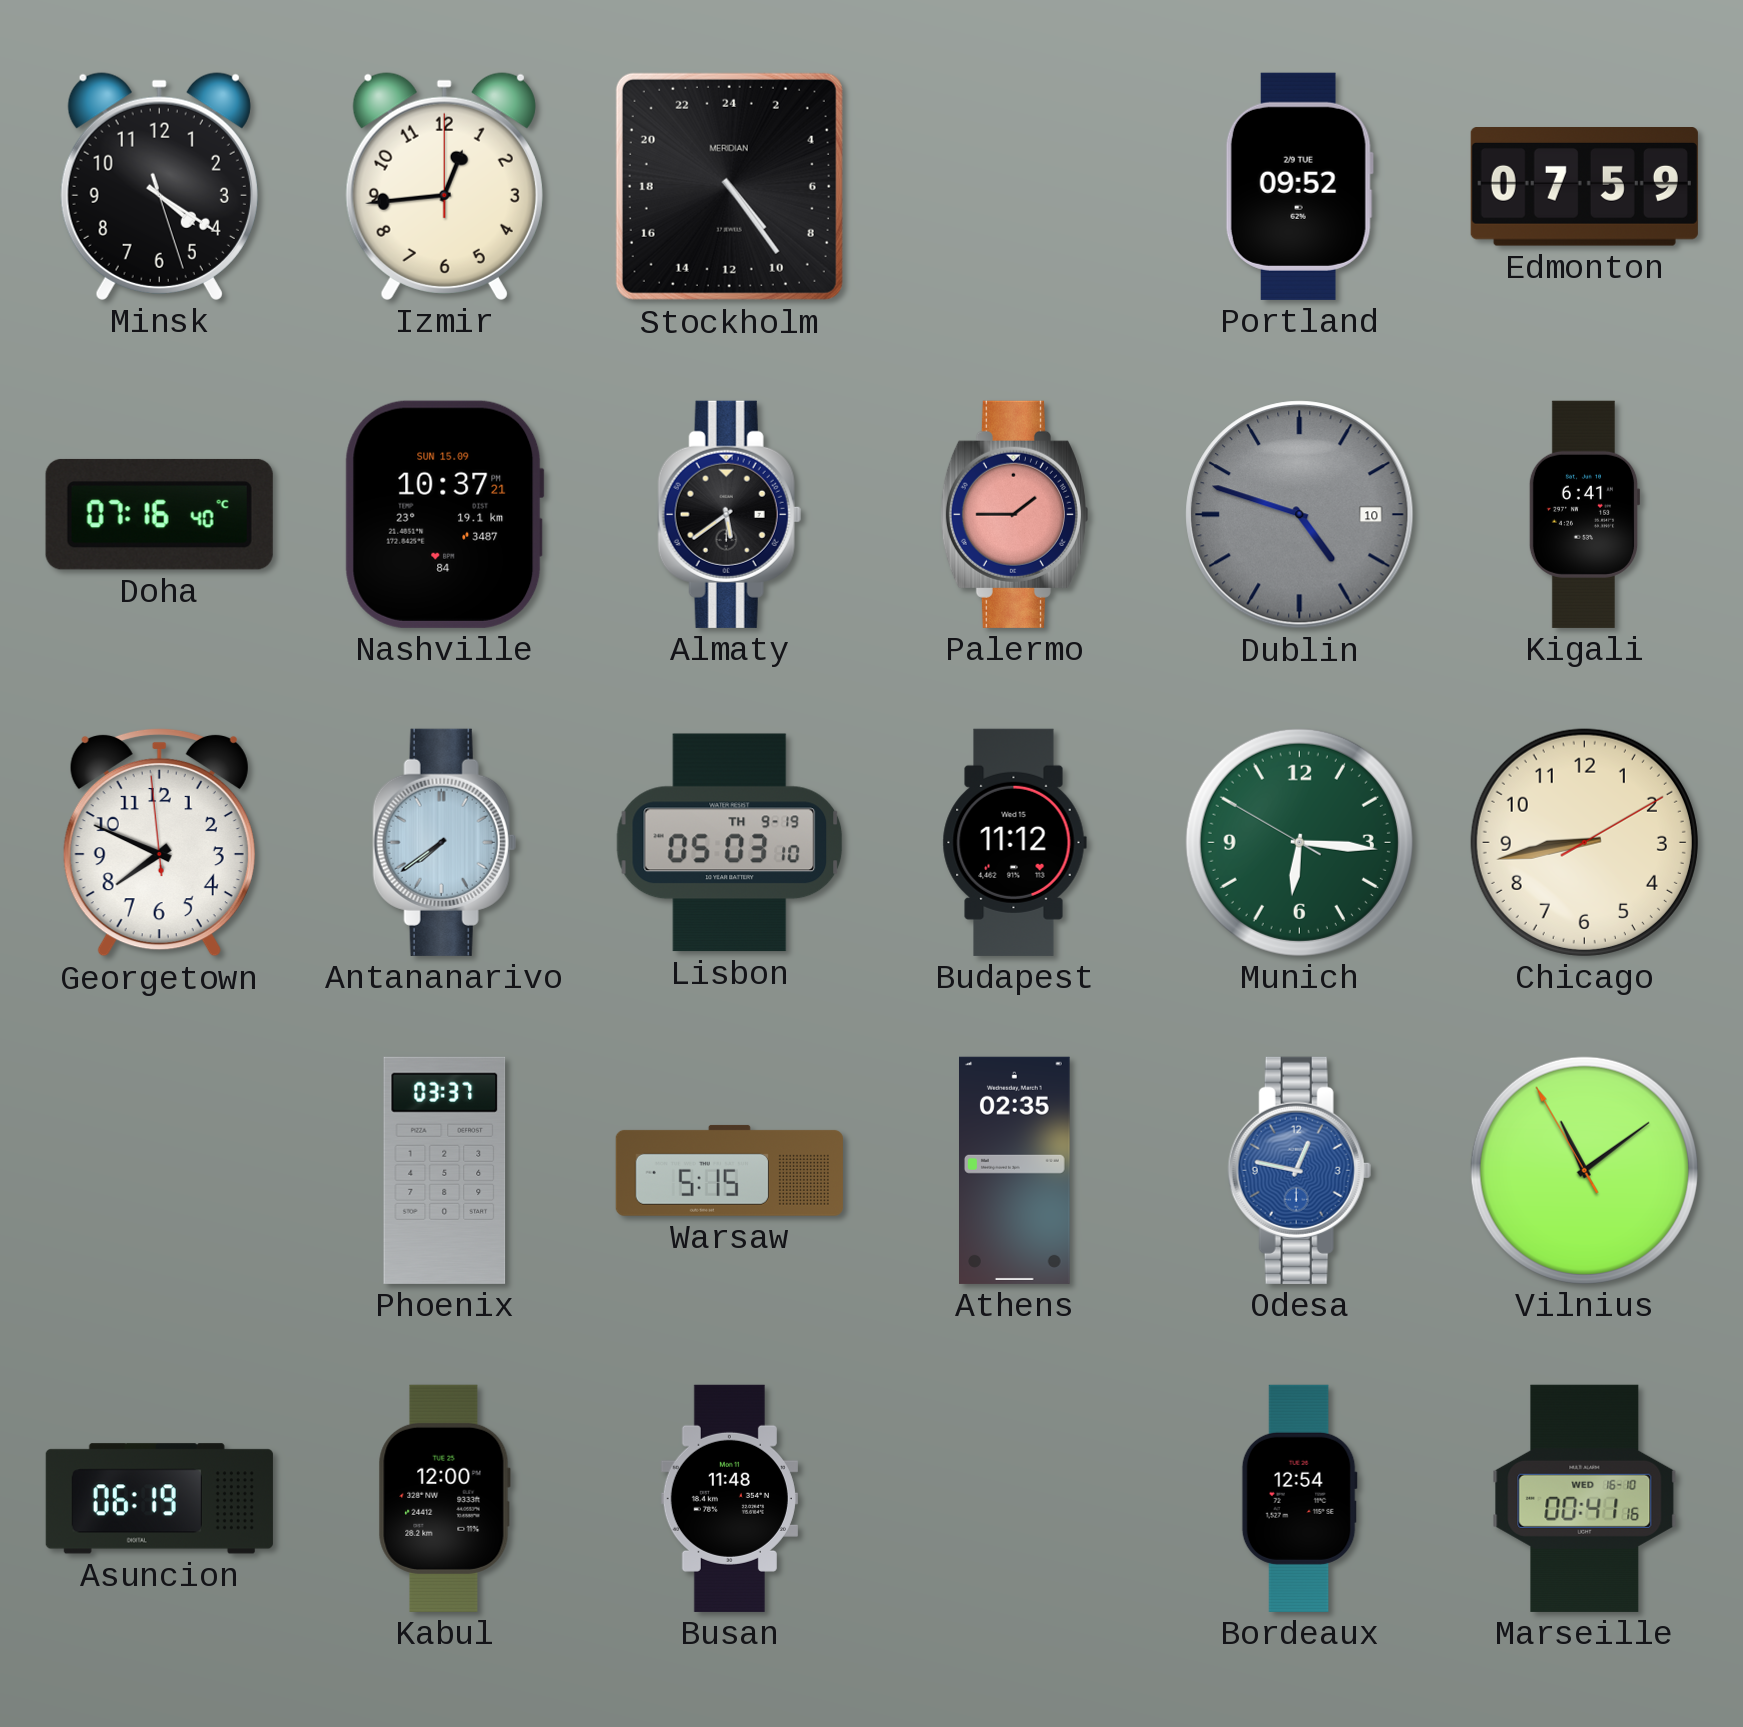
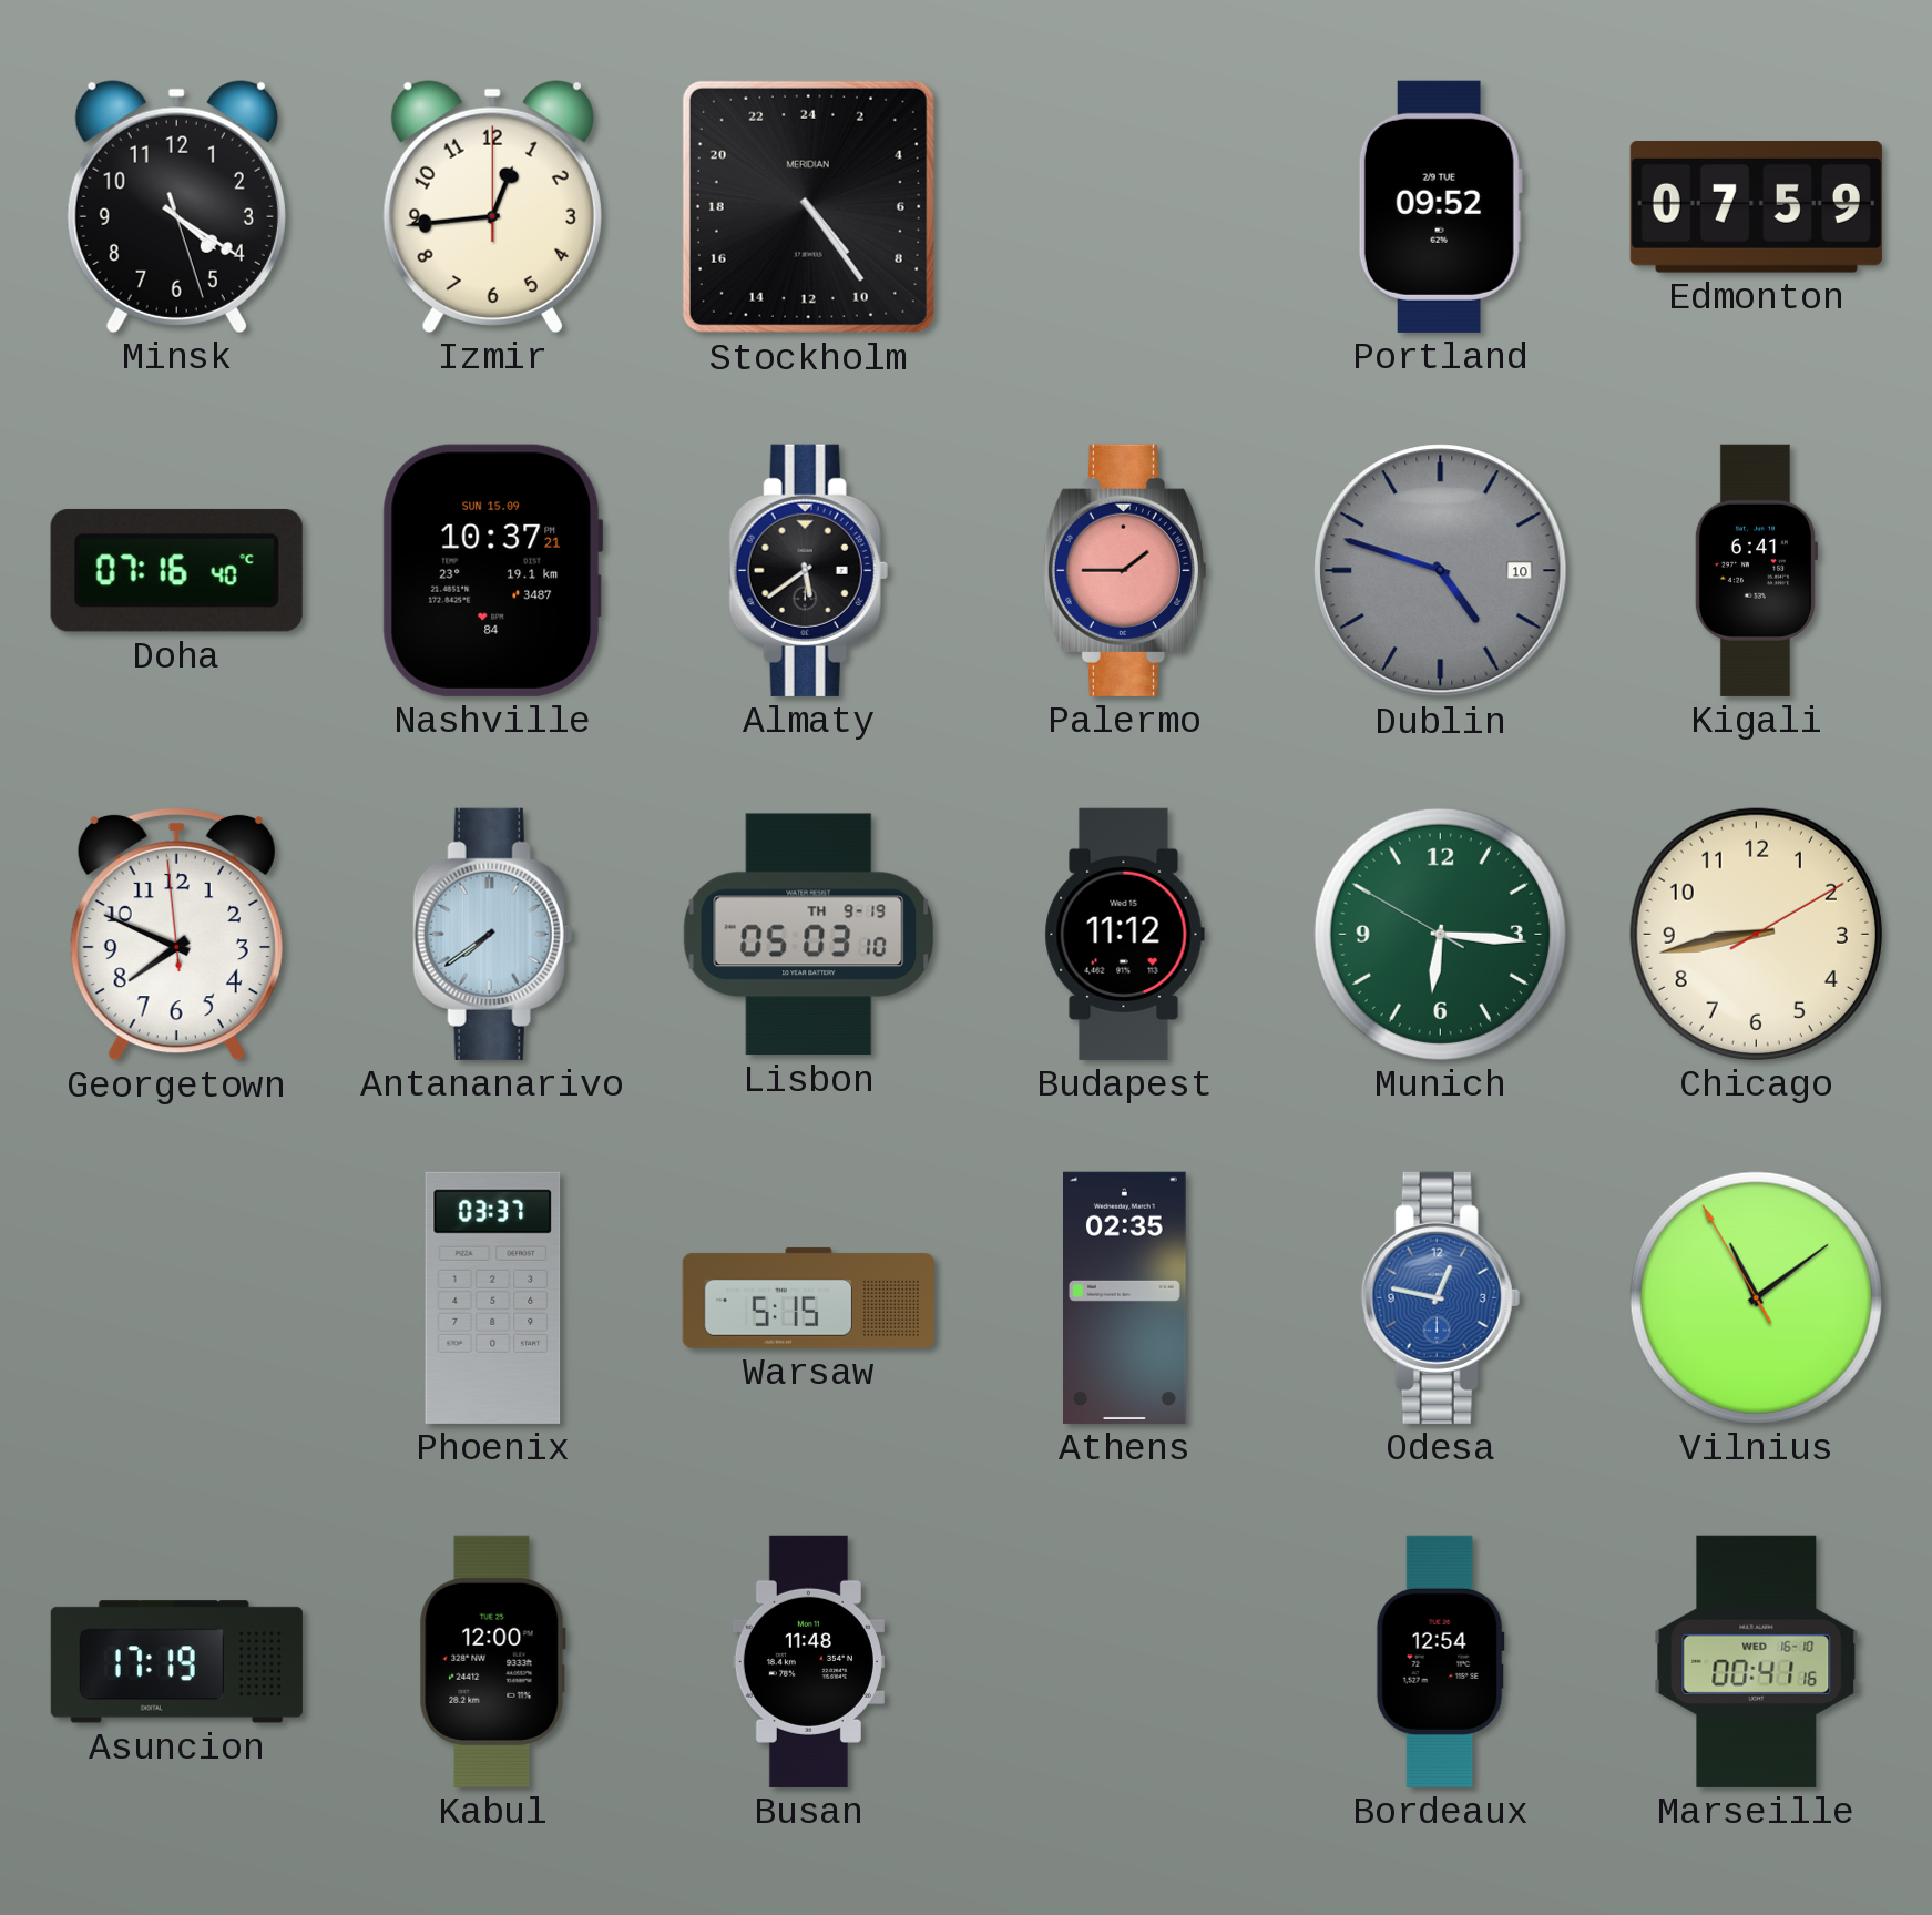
Asuncion: 06:19 -> 17:19
